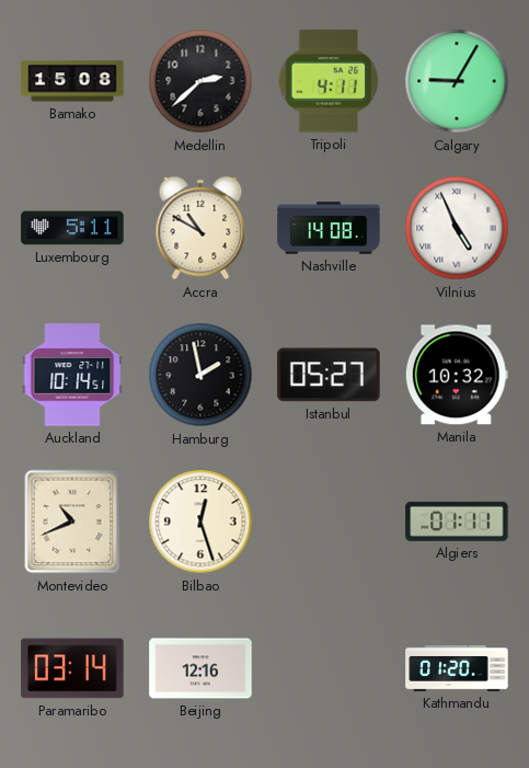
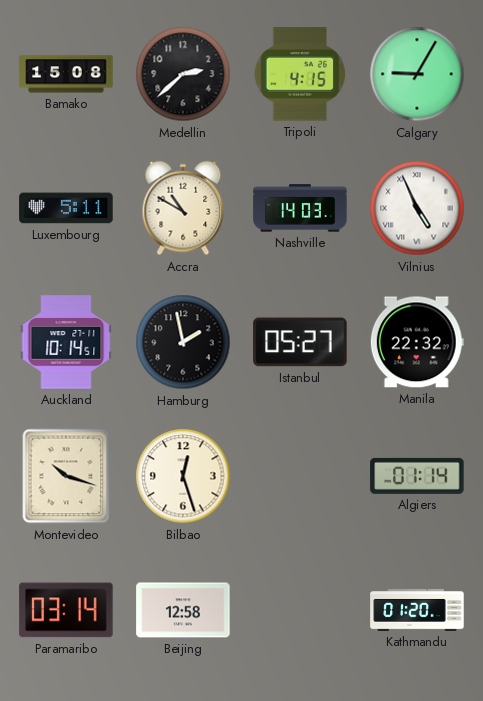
Tripoli: 4:11 -> 4:15
Nashville: 14:08 -> 14:03
Manila: 10:32 -> 22:32
Montevideo: 10:41 -> 10:18
Algiers: 01:11 -> 01:14
Beijing: 12:16 -> 12:58
